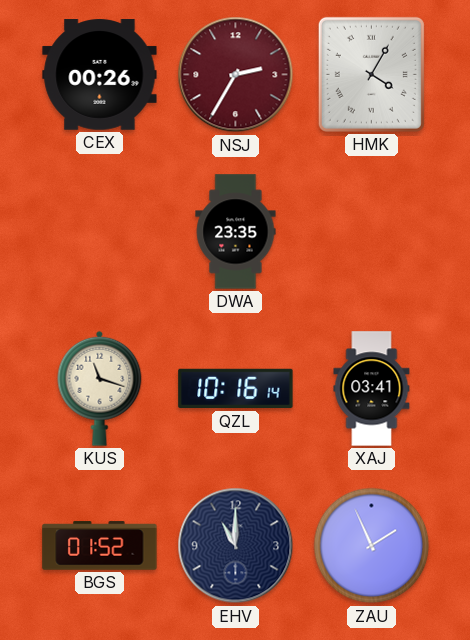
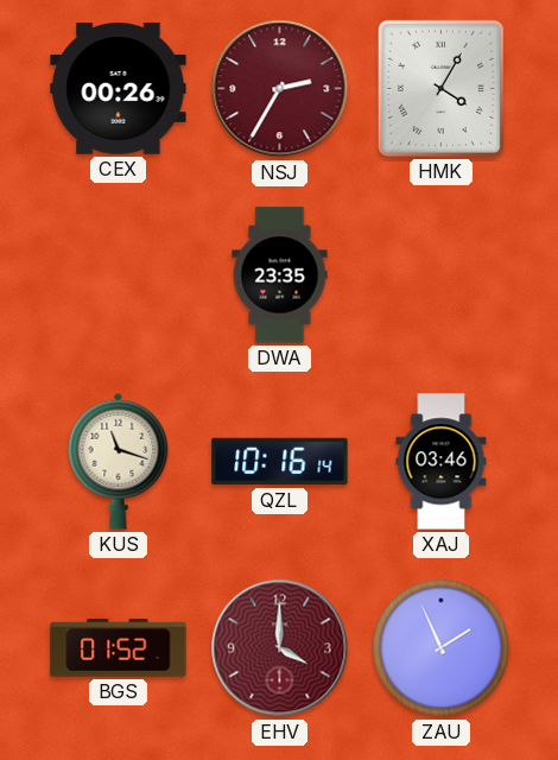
XAJ: 03:41 -> 03:46
EHV: 11:00 -> 4:00
EHV dial: navy -> burgundy
